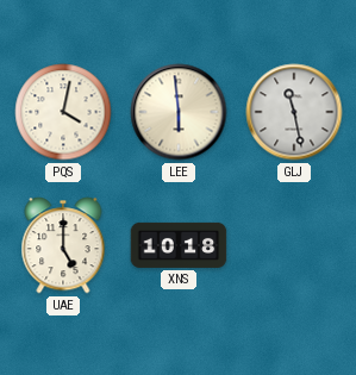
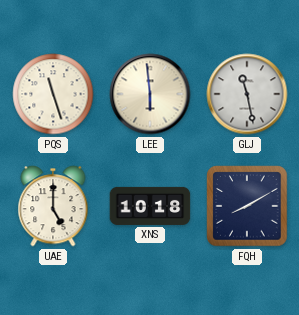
PQS: 4:02 -> 11:27
FQH: none -> 8:10
